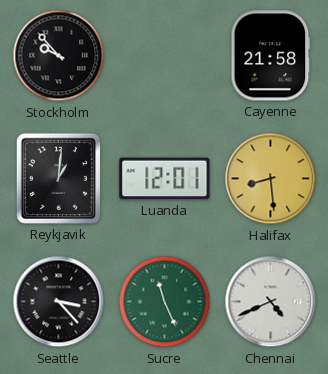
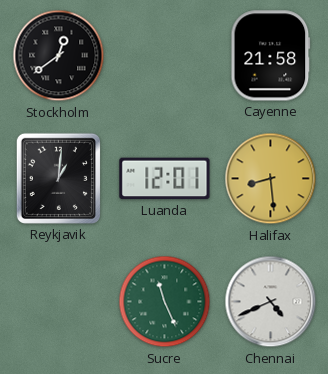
Stockholm: 9:53 -> 12:39
Seattle: 3:23 -> none
